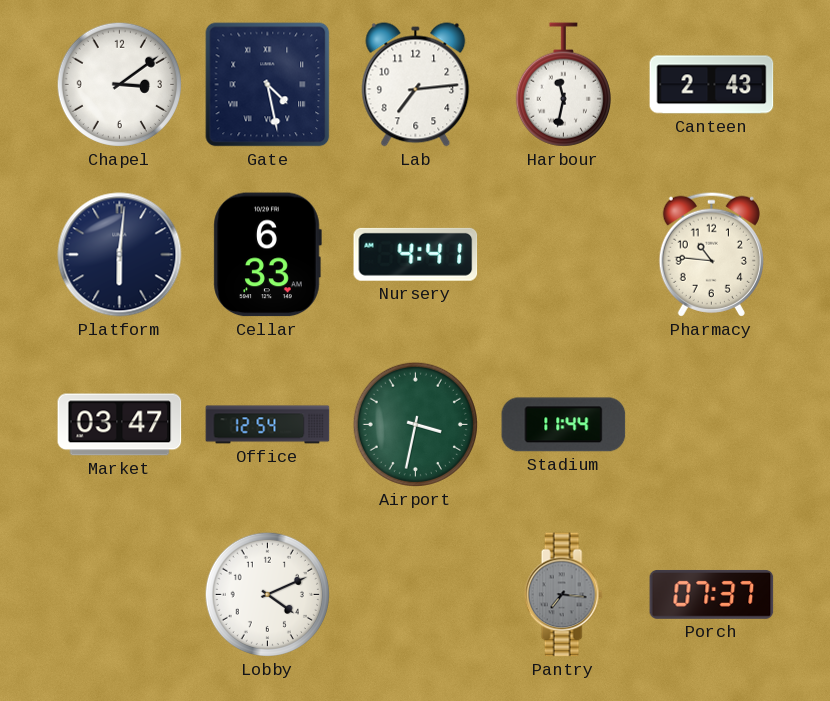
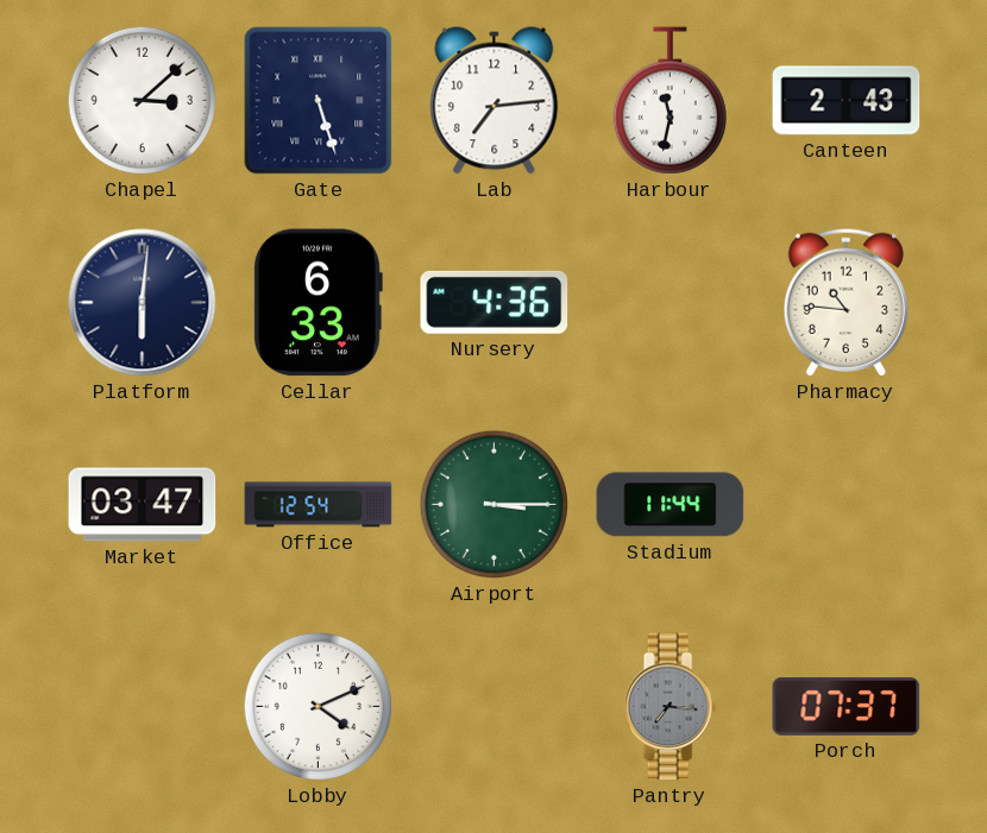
Chapel: 3:09 -> 3:08
Gate: 4:28 -> 5:27
Nursery: 4:41 -> 4:36
Airport: 3:32 -> 3:15
